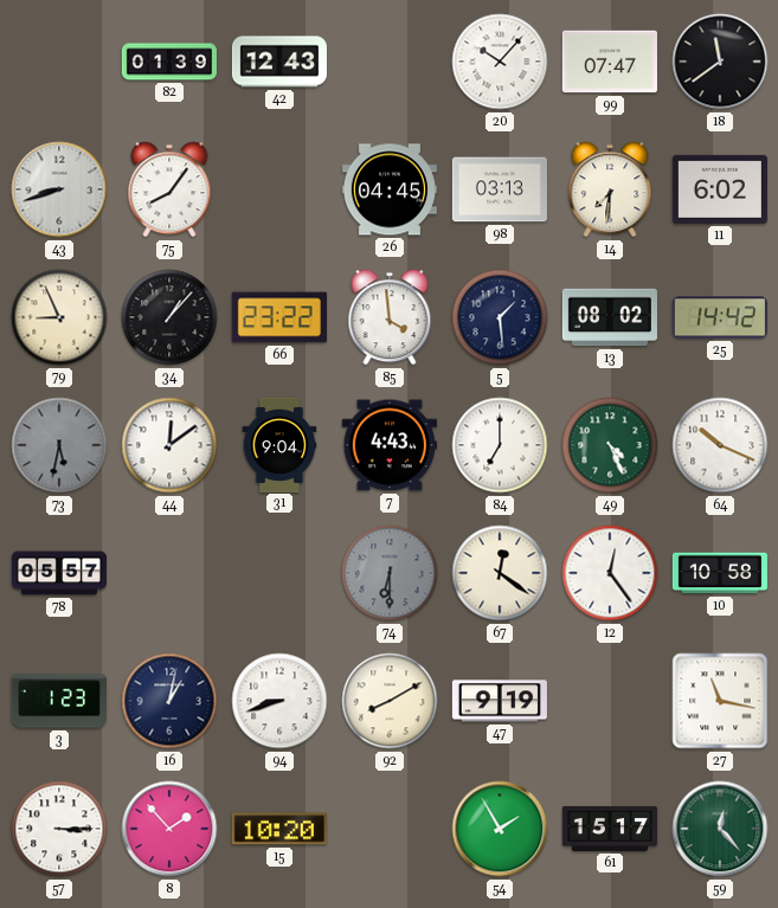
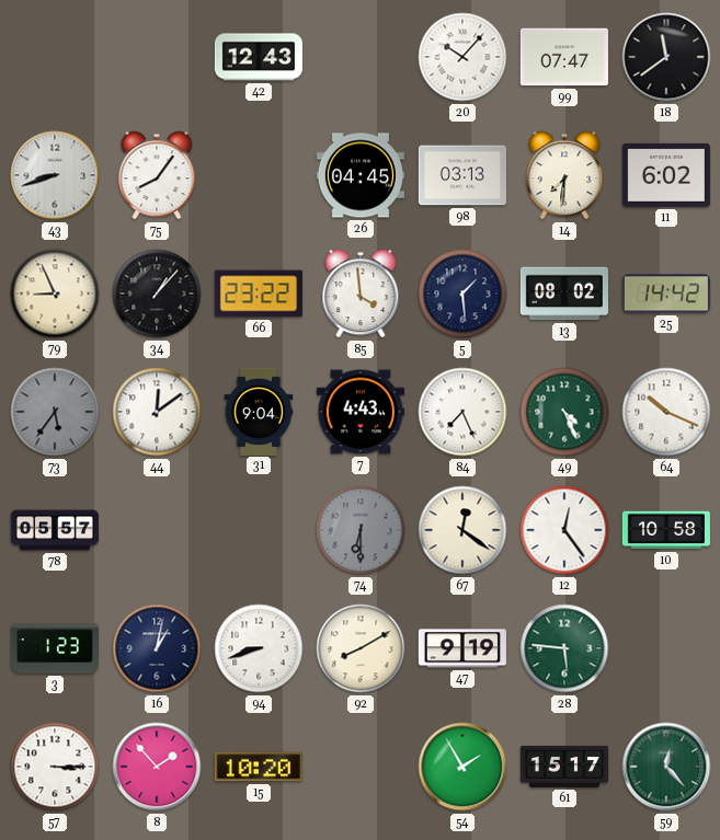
82: 01:39 -> none
73: 5:32 -> 5:36
84: 7:00 -> 7:26
28: none -> 5:46
27: 11:17 -> none
